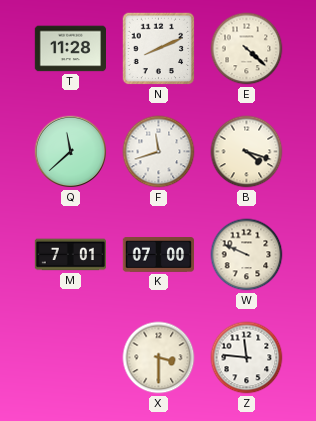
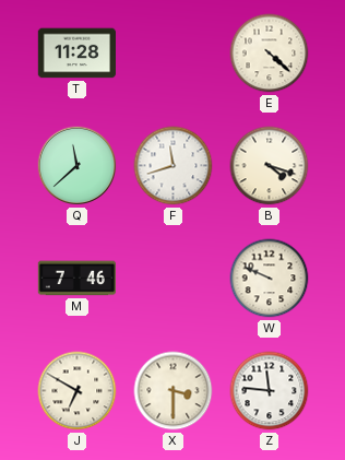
N: 8:11 -> none
M: 7:01 -> 7:46
K: 07:00 -> none
J: none -> 6:50
